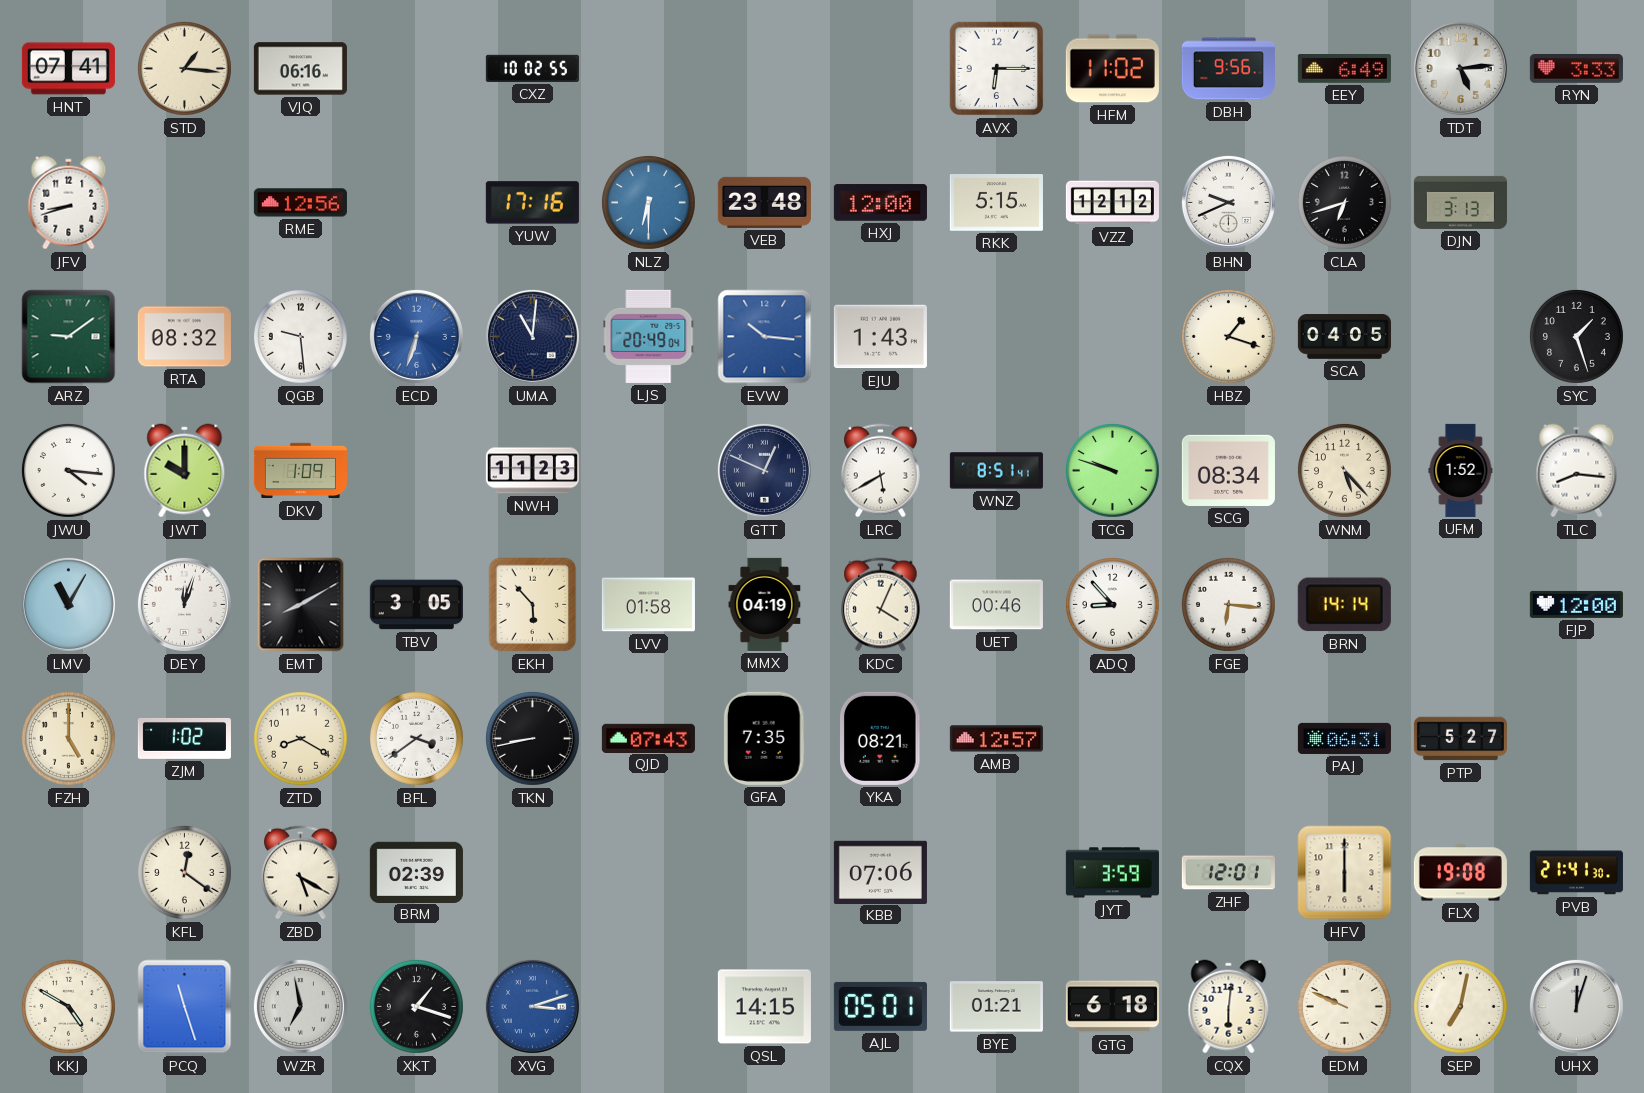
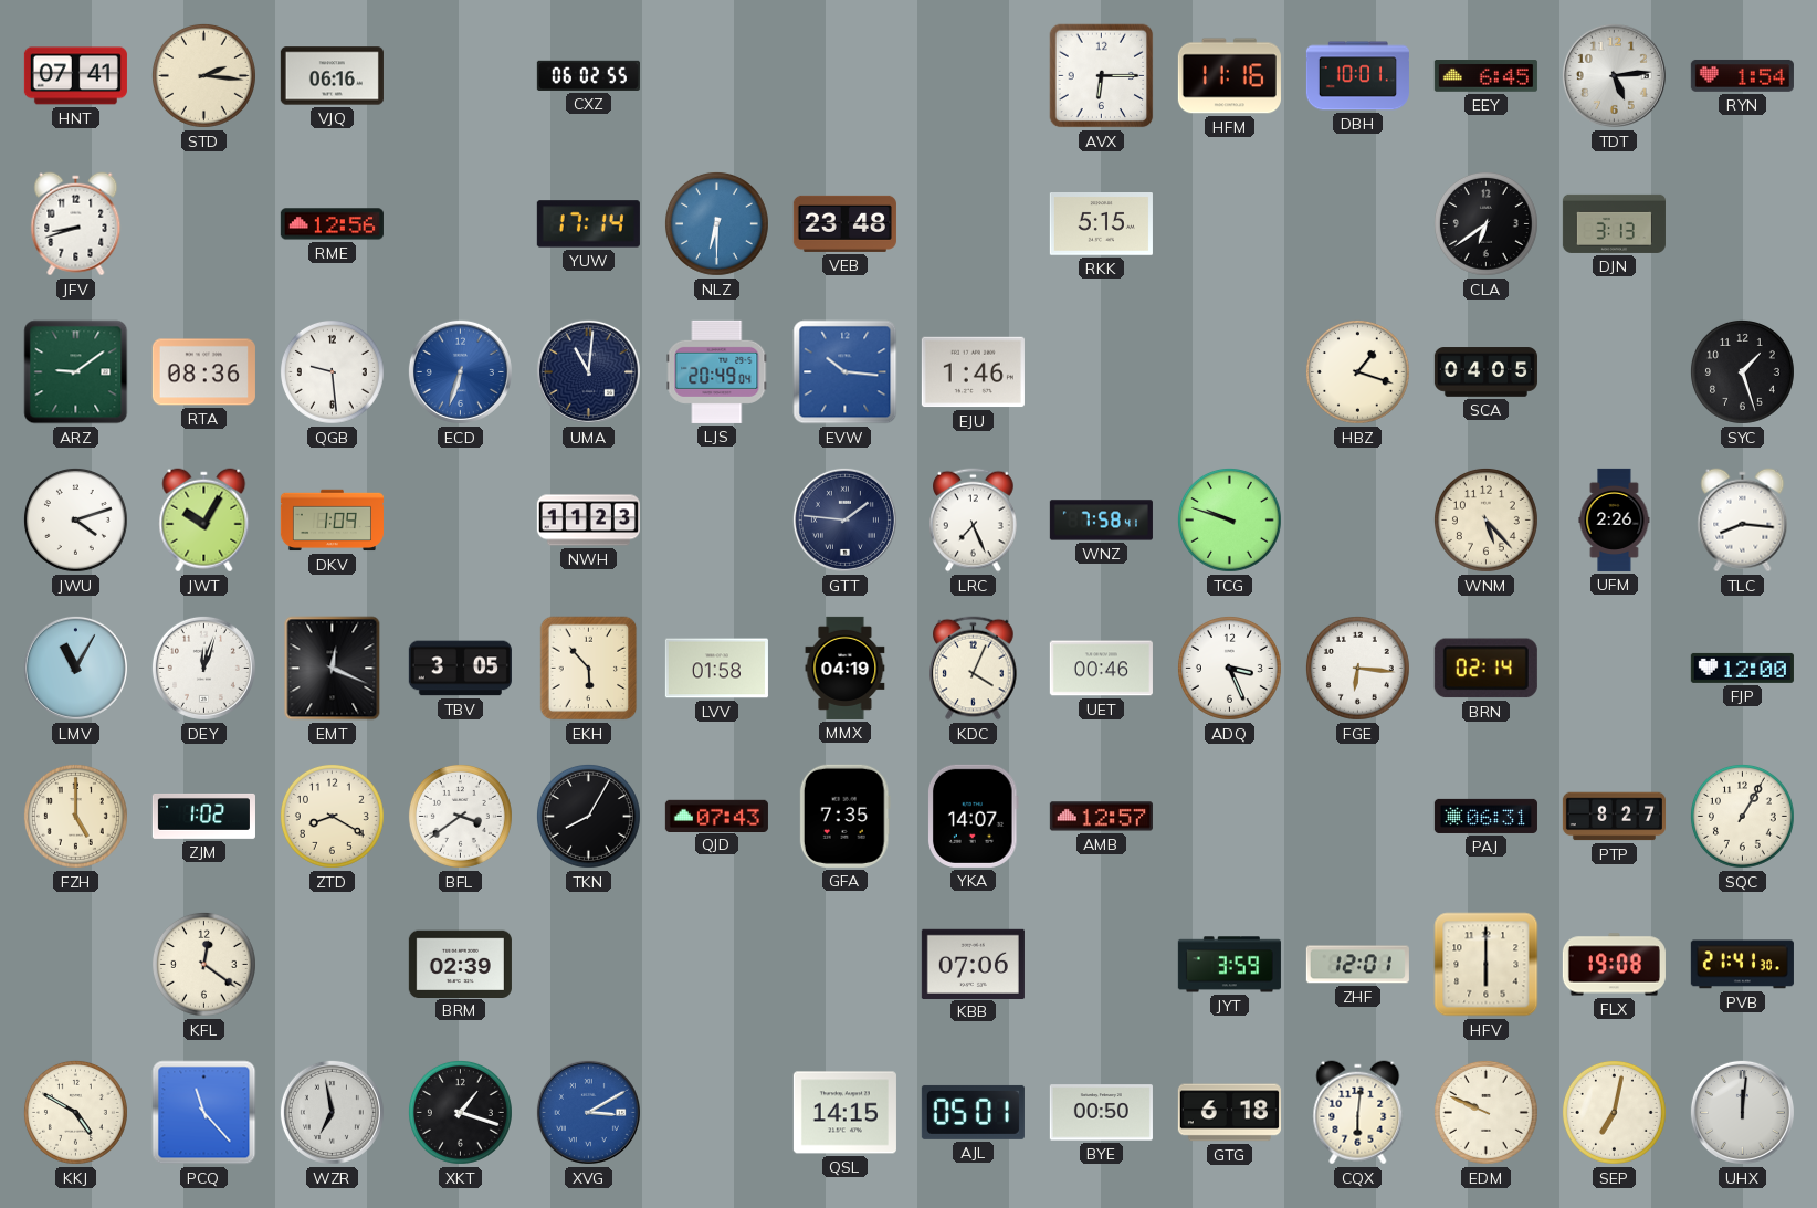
STD: 1:16 -> 2:16
CXZ: 10:02 -> 06:02
HFM: 11:02 -> 11:16
DBH: 9:56 -> 10:01
EEY: 6:49 -> 6:45
RYN: 3:33 -> 1:54
YUW: 17:16 -> 17:14
HXJ: 12:00 -> none
VZZ: 12:12 -> none
BHN: 9:41 -> none
CLA: 6:42 -> 6:39
RTA: 08:32 -> 08:36
EJU: 1:43 -> 1:46
JWU: 4:16 -> 4:12
JWT: 10:00 -> 10:05
GTT: 12:49 -> 1:46
LRC: 5:40 -> 7:26
WNZ: 8:51 -> 7:58
SCG: 08:34 -> none
UFM: 1:52 -> 2:26
EMT: 8:10 -> 12:19
ADQ: 8:53 -> 3:26
BRN: 14:14 -> 02:14
TKN: 8:43 -> 8:05
YKA: 08:21 -> 14:07
PTP: 5:27 -> 8:27
SQC: none -> 1:05
ZBD: 5:20 -> none
PCQ: 11:27 -> 11:23
XVG: 3:12 -> 3:10
BYE: 01:21 -> 00:50
UHX: 12:03 -> 12:01
